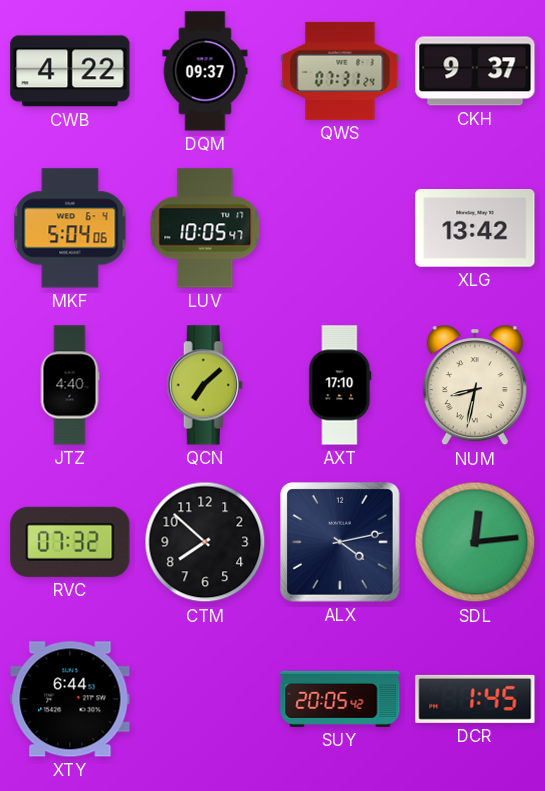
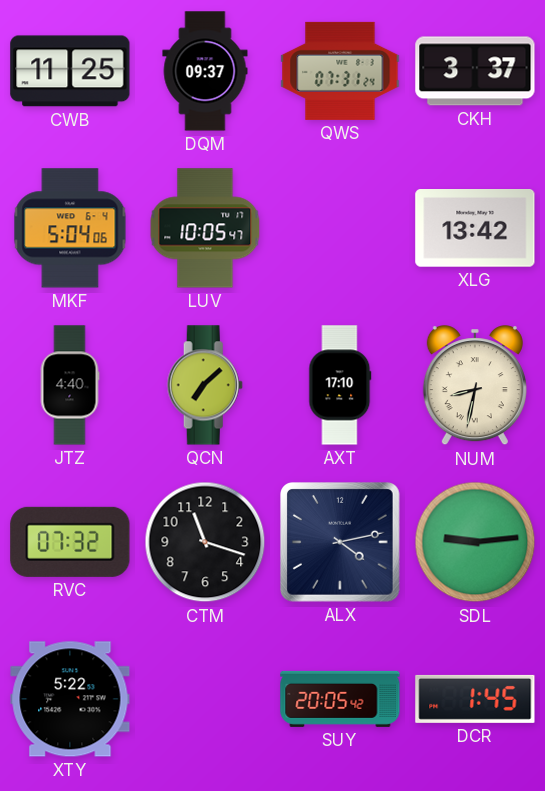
CWB: 4:22 -> 11:25
CKH: 9:37 -> 3:37
CTM: 7:52 -> 11:18
SDL: 12:14 -> 9:14
XTY: 6:44 -> 5:22
